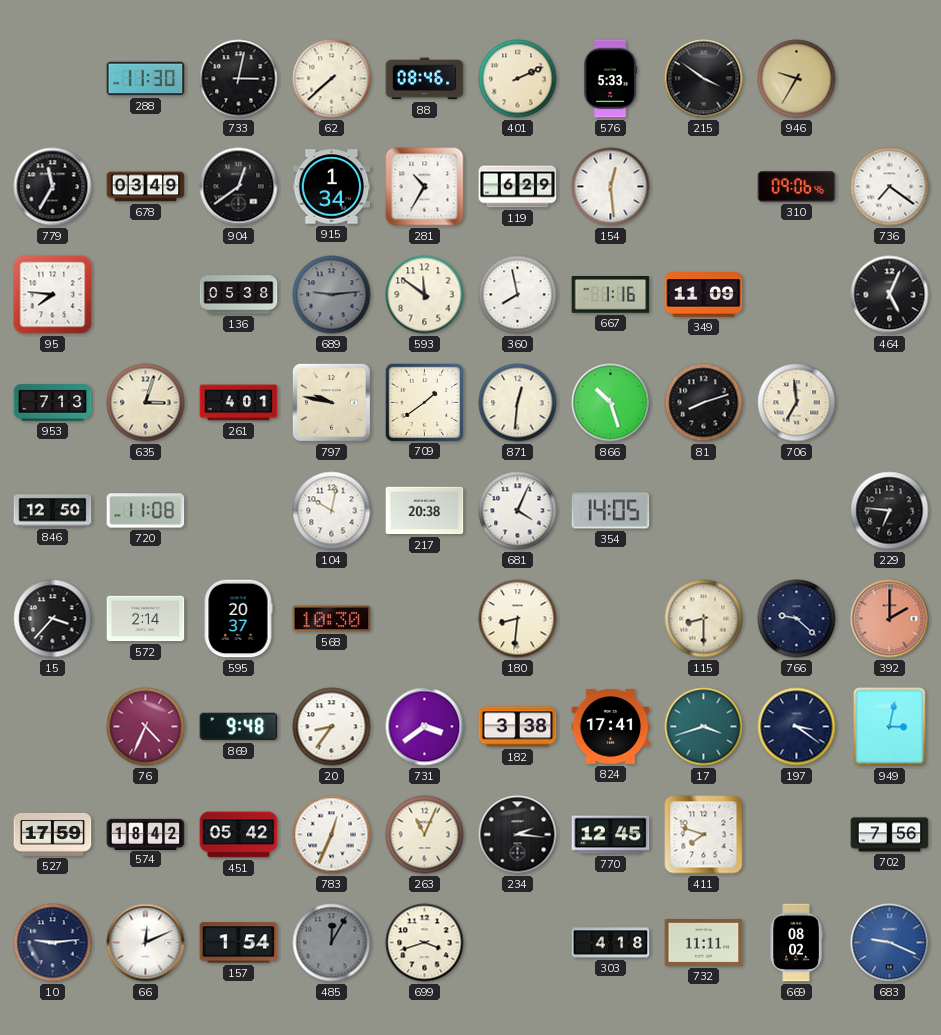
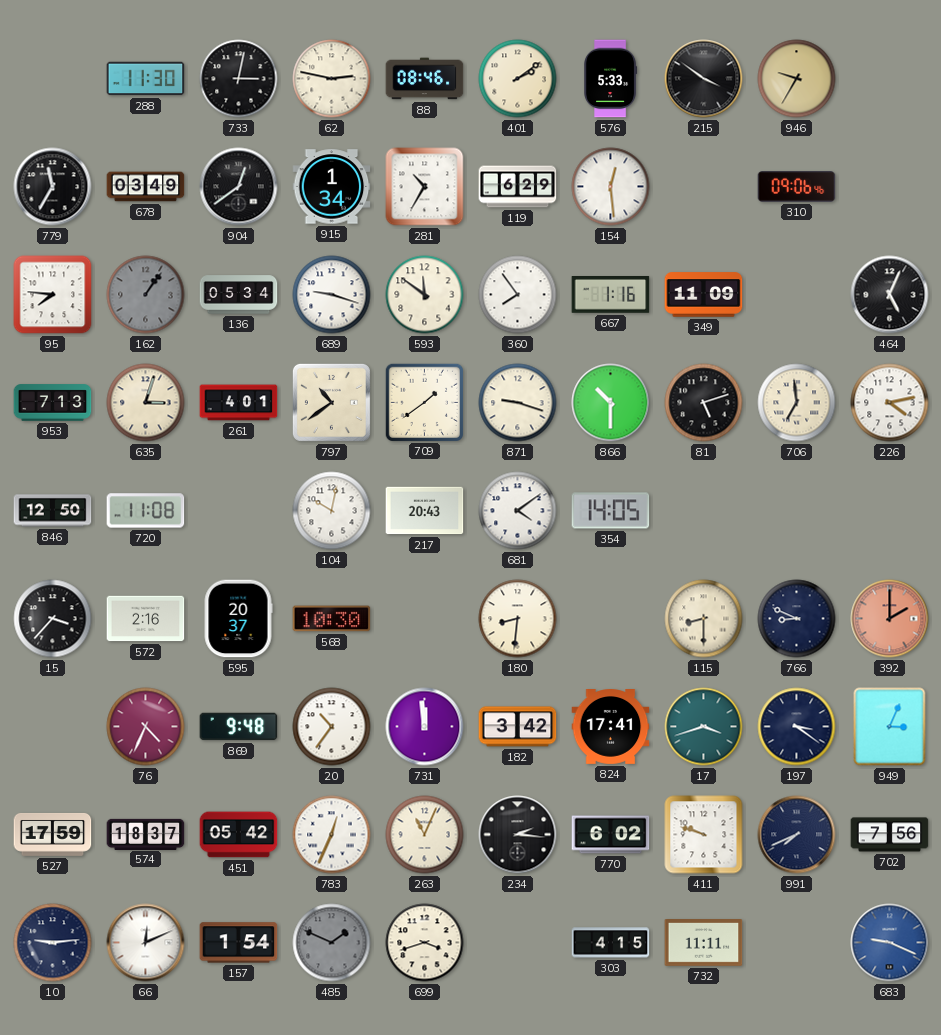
62: 7:38 -> 2:47
401: 2:11 -> 2:09
736: 7:21 -> none
162: none -> 1:06
136: 05:38 -> 05:34
689: 9:14 -> 9:18
689 dial: grey -> white
360: 7:58 -> 7:54
797: 9:47 -> 10:39
871: 12:31 -> 9:18
866: 10:27 -> 10:30
81: 8:12 -> 5:12
226: none -> 4:13
217: 20:38 -> 20:43
681: 4:04 -> 4:09
229: 6:46 -> none
572: 2:14 -> 2:16
766: 9:22 -> 8:49
20: 8:36 -> 10:36
731: 3:39 -> 11:59
182: 3:38 -> 3:42
949: 3:02 -> 3:04
574: 18:42 -> 18:37
770: 12:45 -> 6:02
411: 7:48 -> 9:48
991: none -> 7:41
485: 12:05 -> 1:49
303: 4:18 -> 4:15
669: 08:02 -> none
